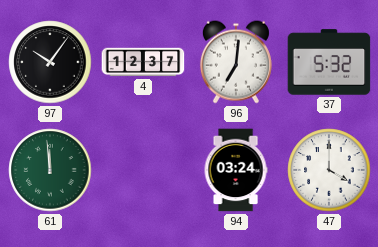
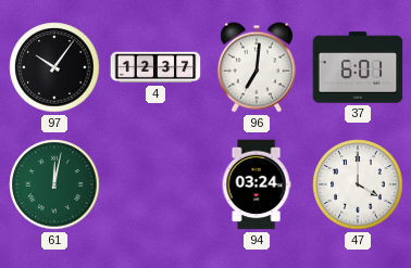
37: 5:32 -> 6:01
61: 11:59 -> 12:02
